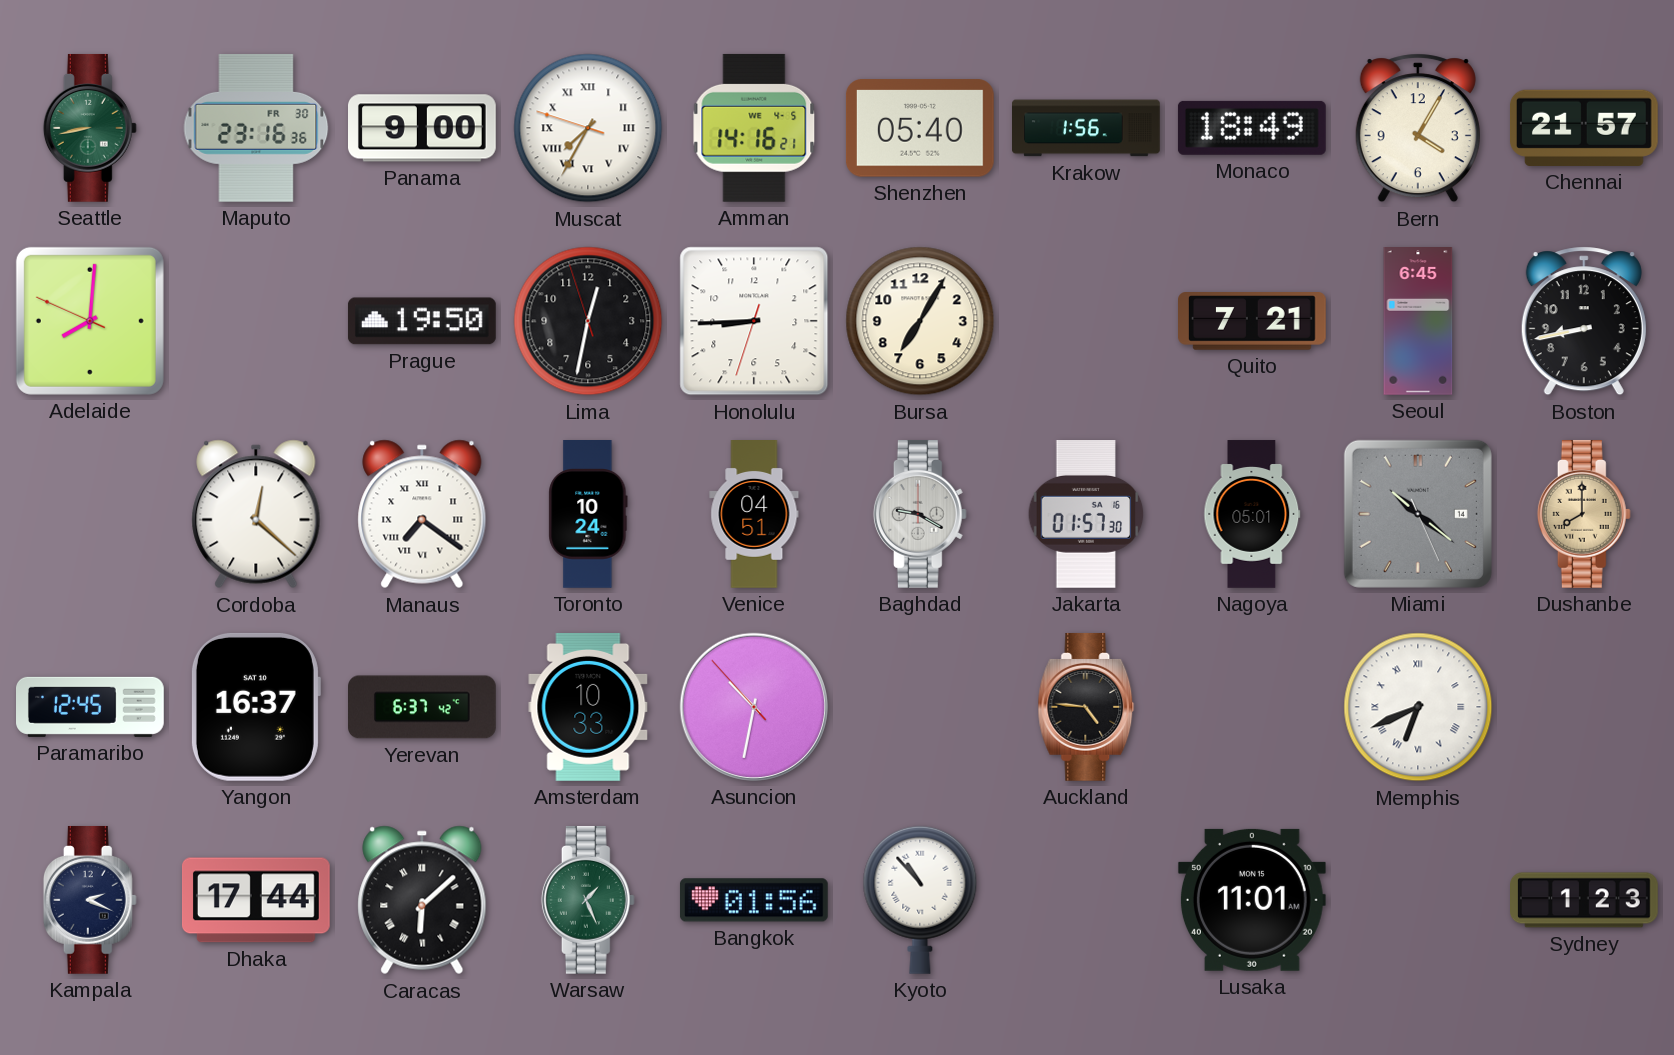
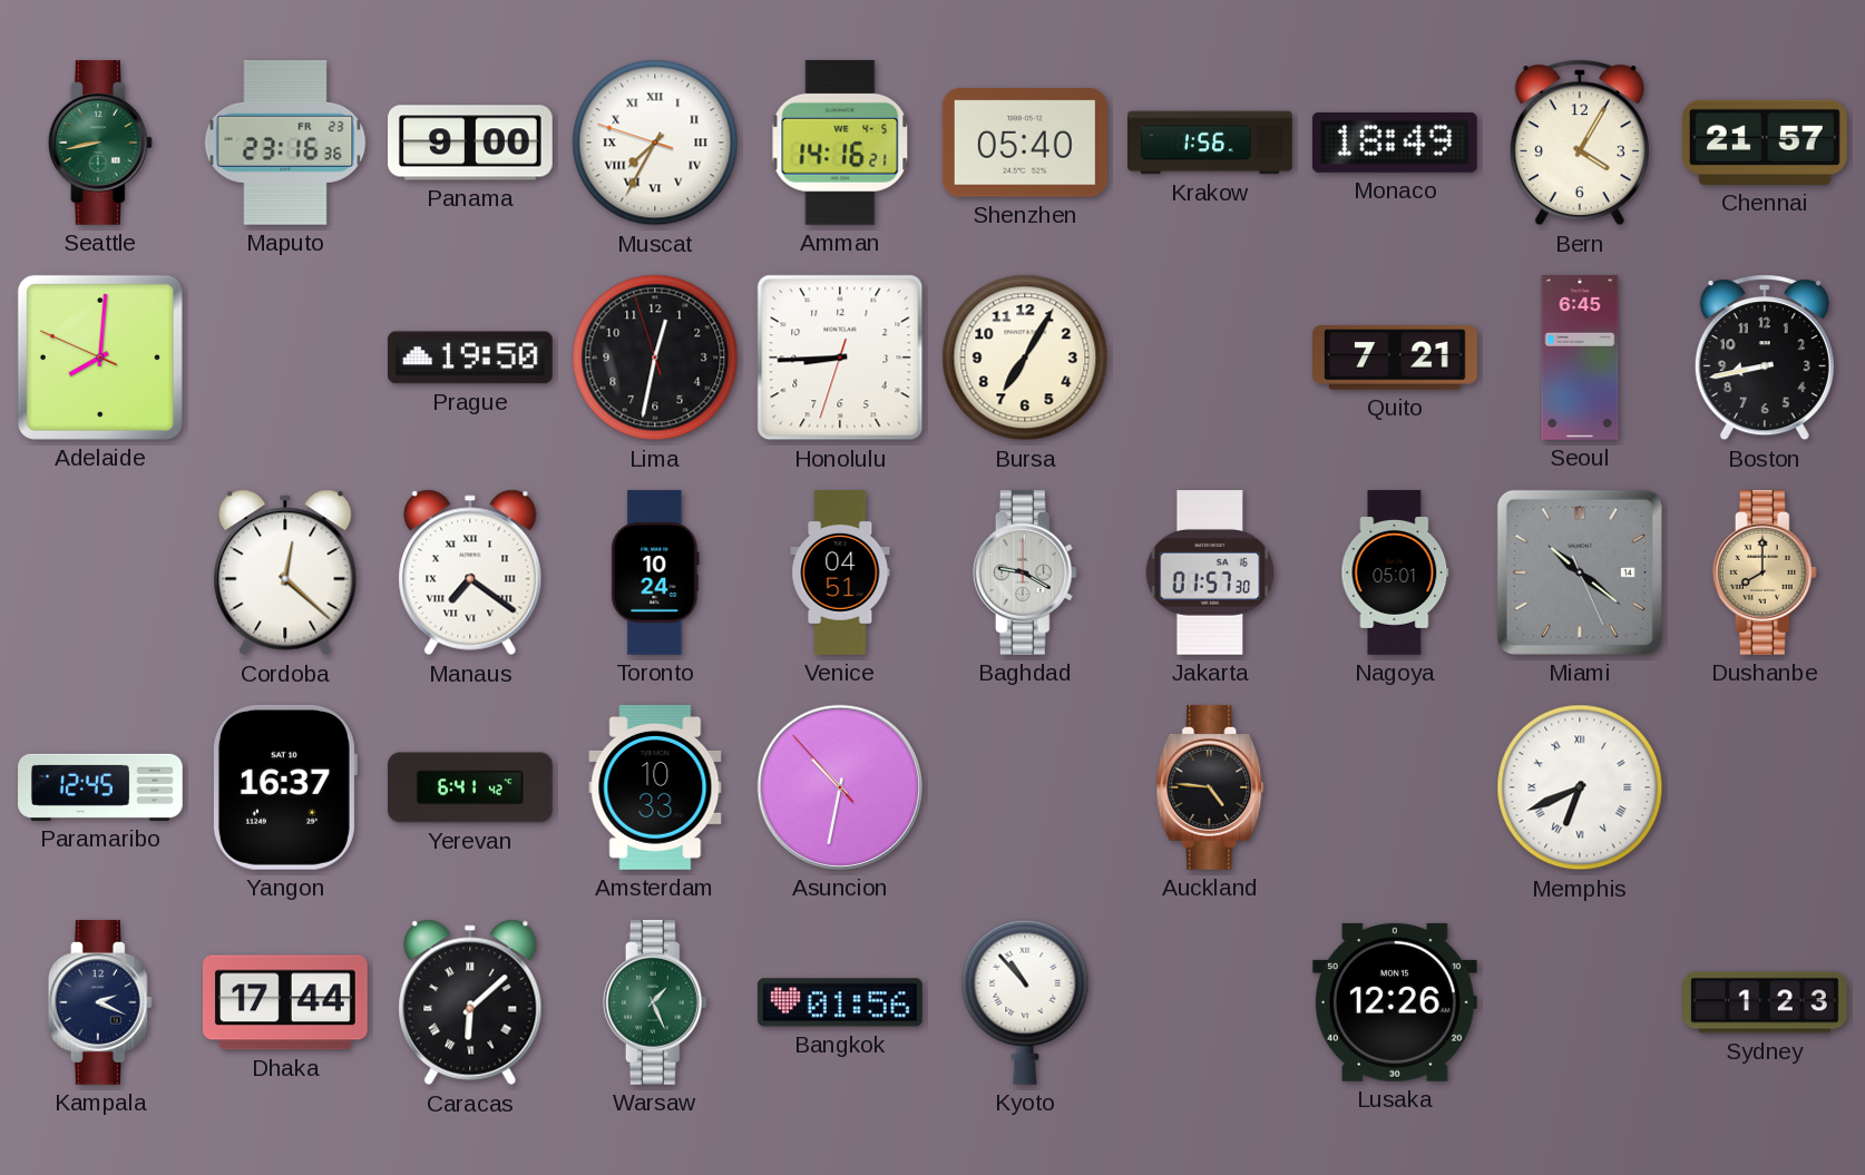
Maputo date: FR 30 -> FR 23
Yerevan: 6:37 -> 6:41
Lusaka: 11:01 -> 12:26
